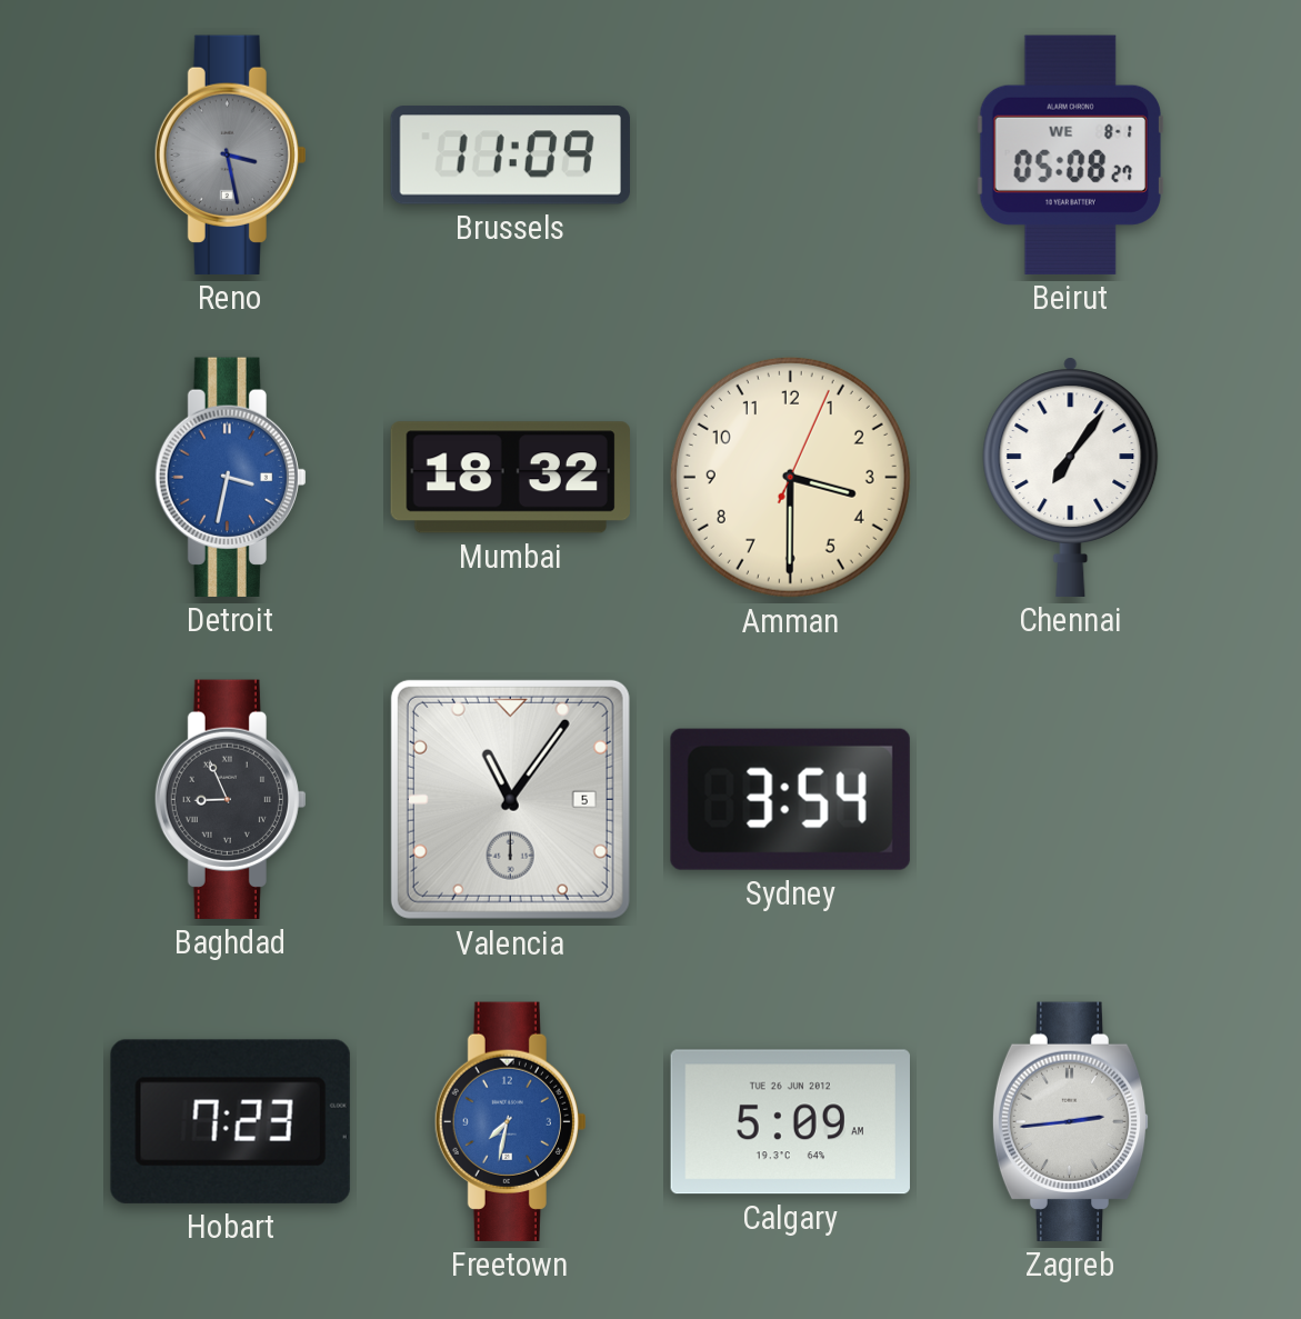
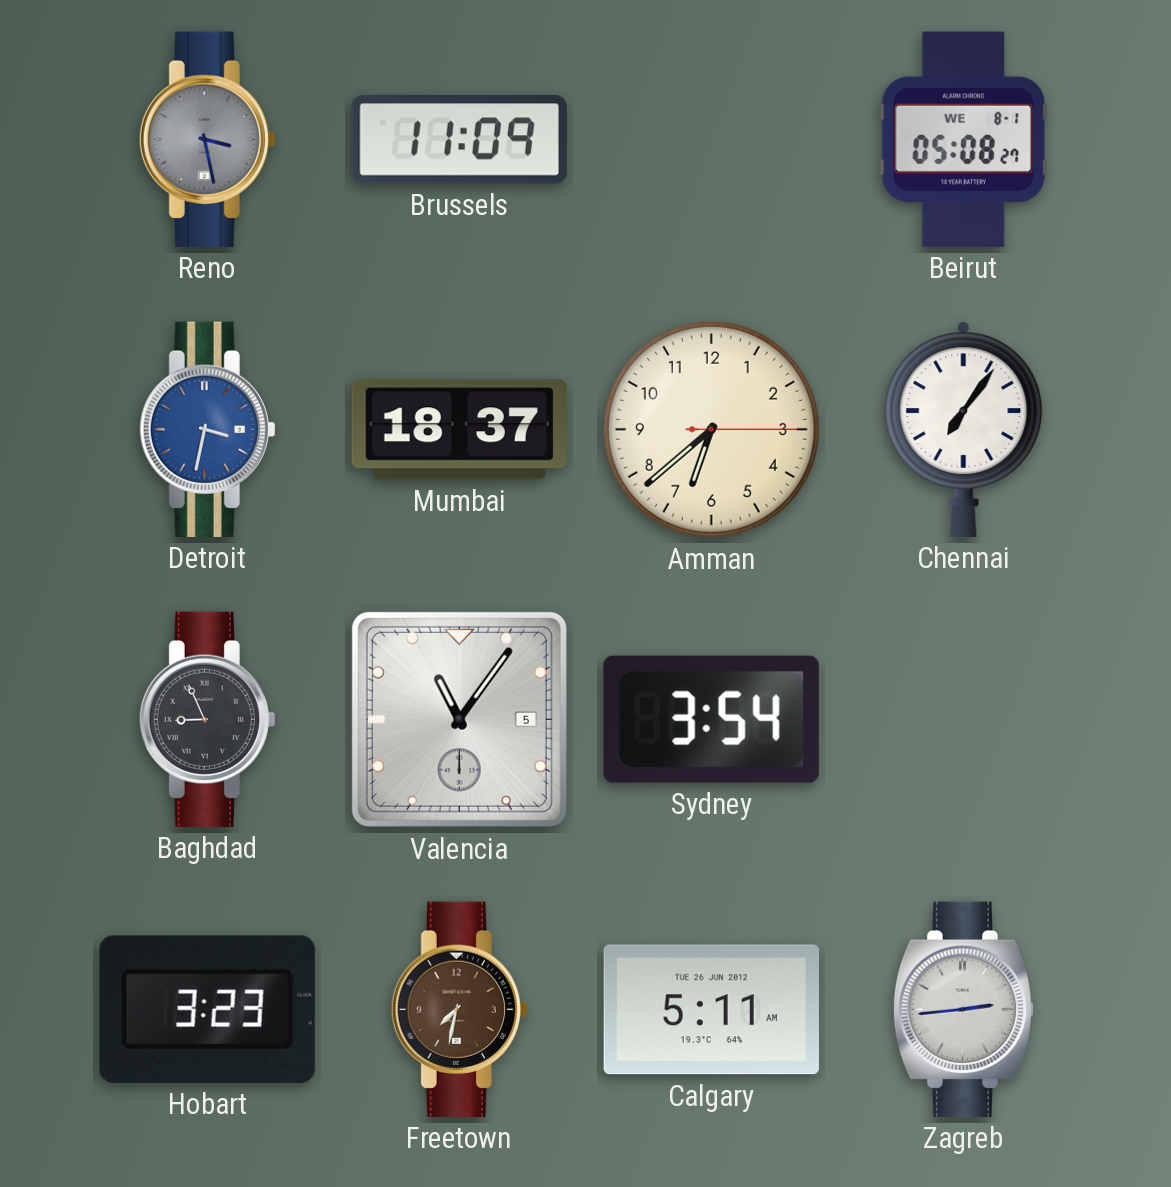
Mumbai: 18:32 -> 18:37
Amman: 3:30 -> 6:38
Hobart: 7:23 -> 3:23
Freetown dial: blue -> brown
Calgary: 5:09 -> 5:11
